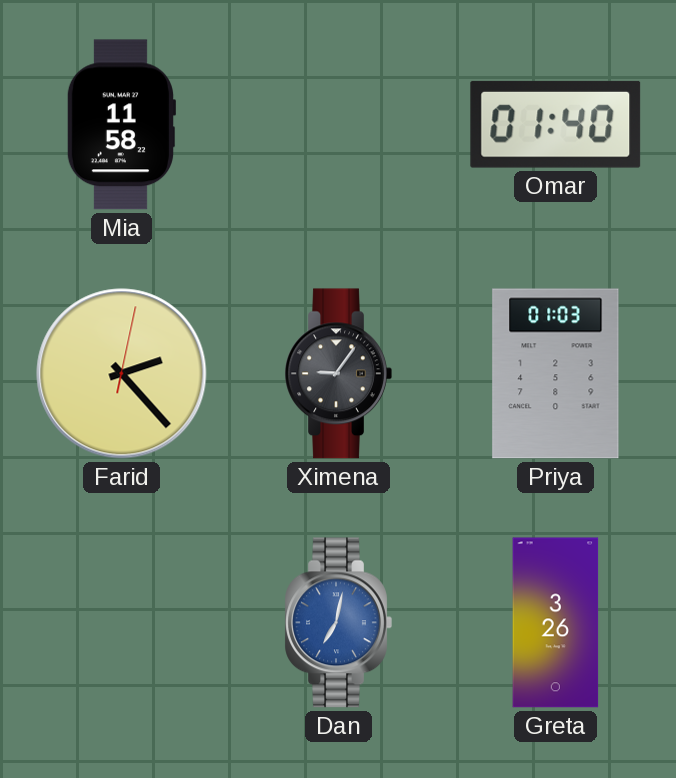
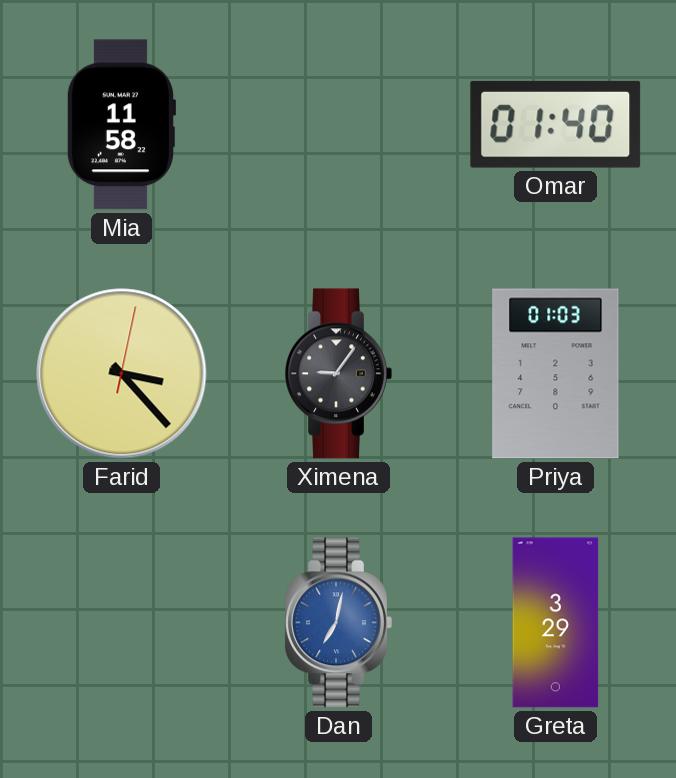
Farid: 2:23 -> 3:23
Greta: 3:26 -> 3:29
